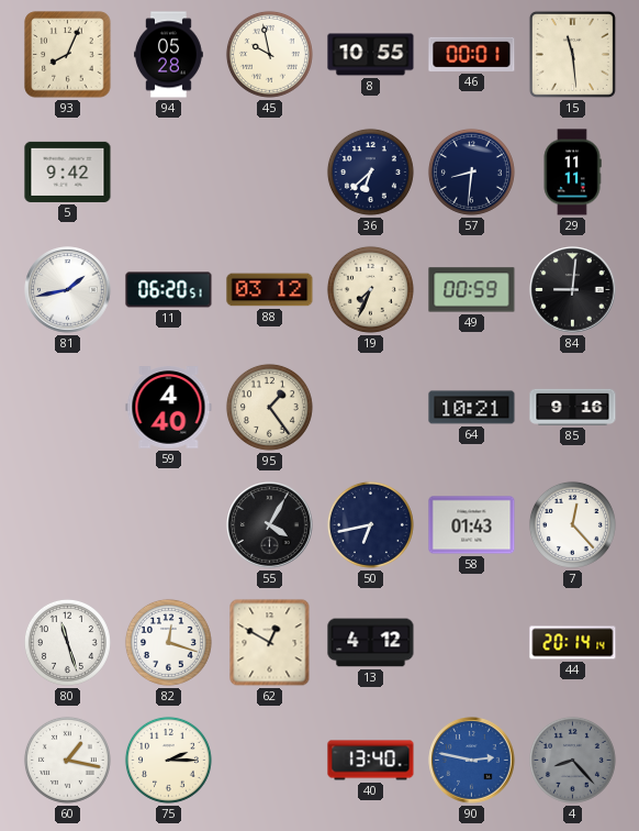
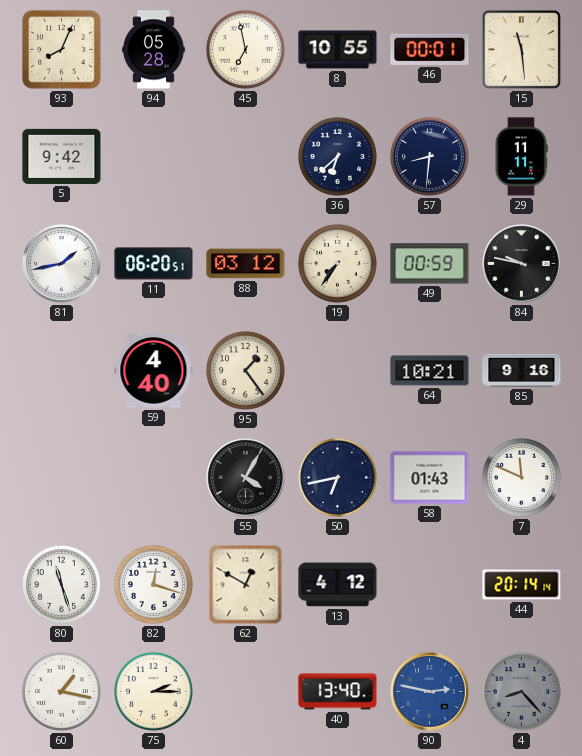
45: 9:58 -> 6:58
19: 7:34 -> 7:36
84: 9:01 -> 9:47
7: 12:23 -> 11:49
